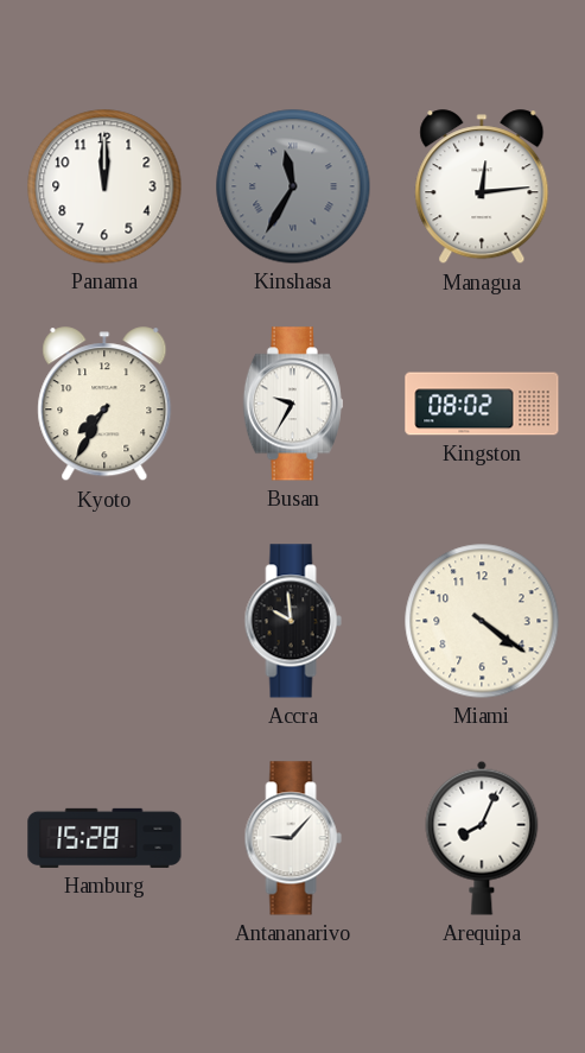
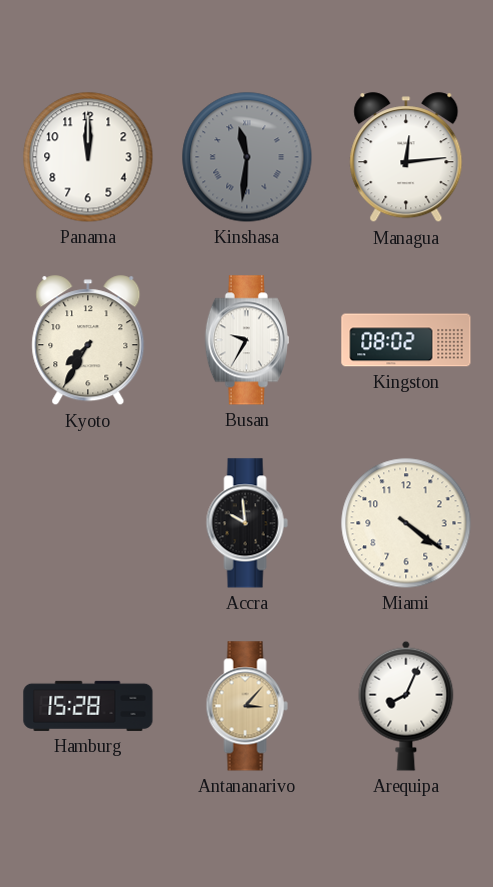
Kinshasa: 11:35 -> 11:31
Antananarivo: 9:07 -> 3:07
Antananarivo dial: white -> champagne
